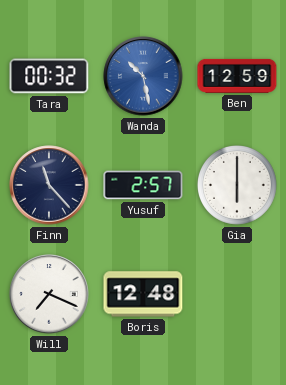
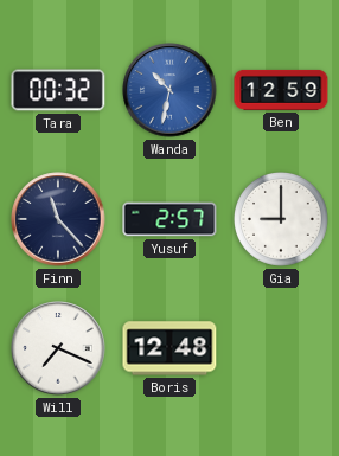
Wanda: 10:28 -> 10:32
Gia: 6:00 -> 9:00
